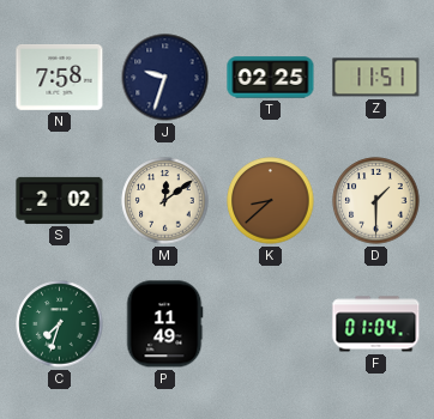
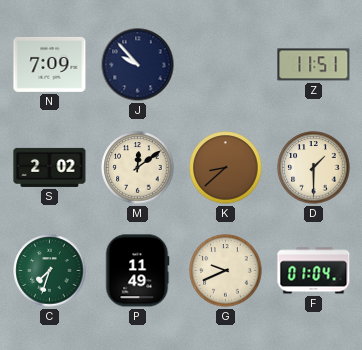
N: 7:58 -> 7:09
J: 9:33 -> 9:53
T: 02:25 -> none
G: none -> 9:41
